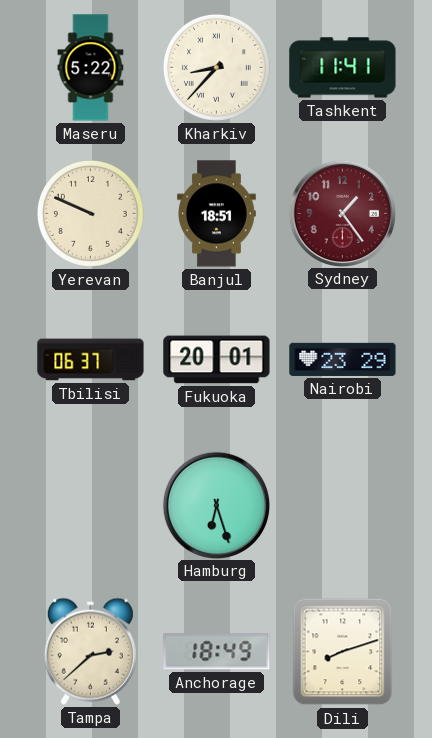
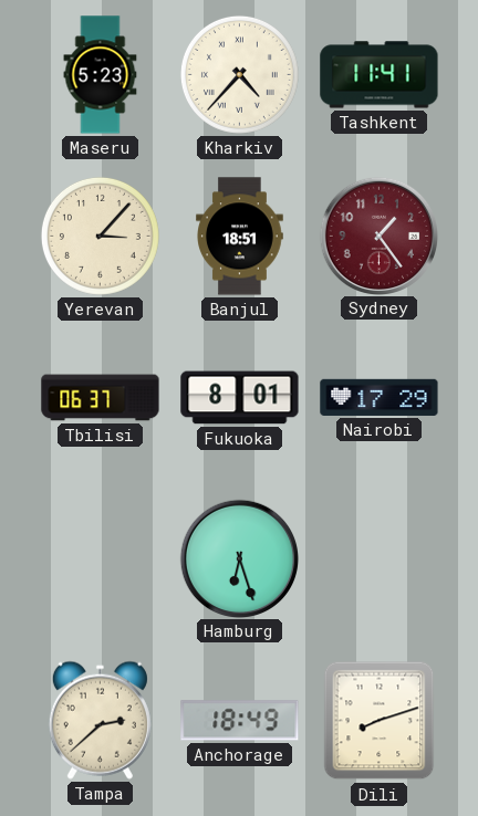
Maseru: 5:22 -> 5:23
Kharkiv: 8:37 -> 4:37
Yerevan: 9:49 -> 3:07
Fukuoka: 20:01 -> 8:01
Nairobi: 23:29 -> 17:29
